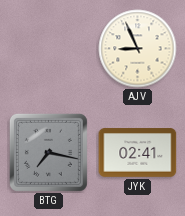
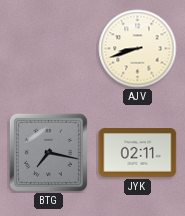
AJV: 8:56 -> 8:42
JYK: 02:41 -> 02:11
